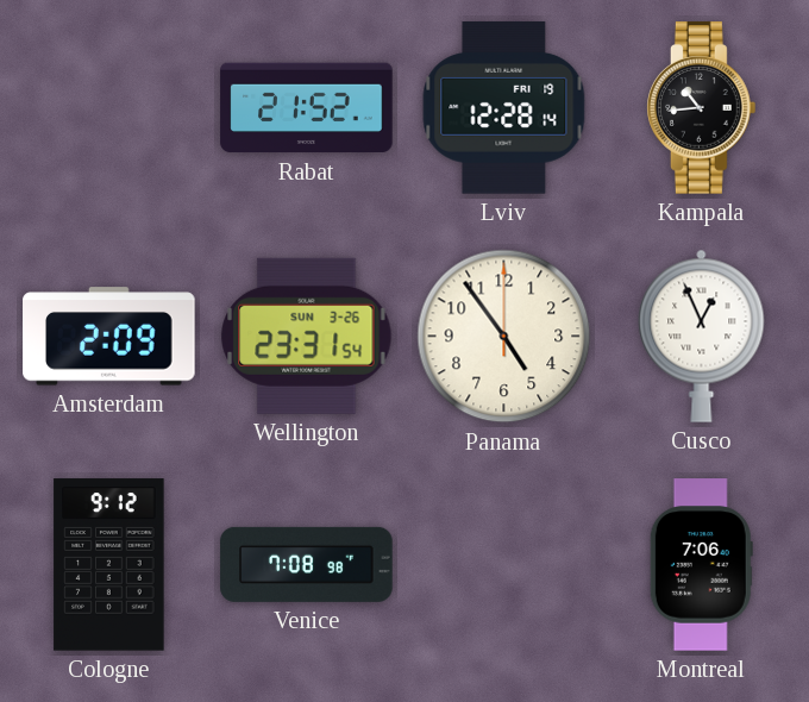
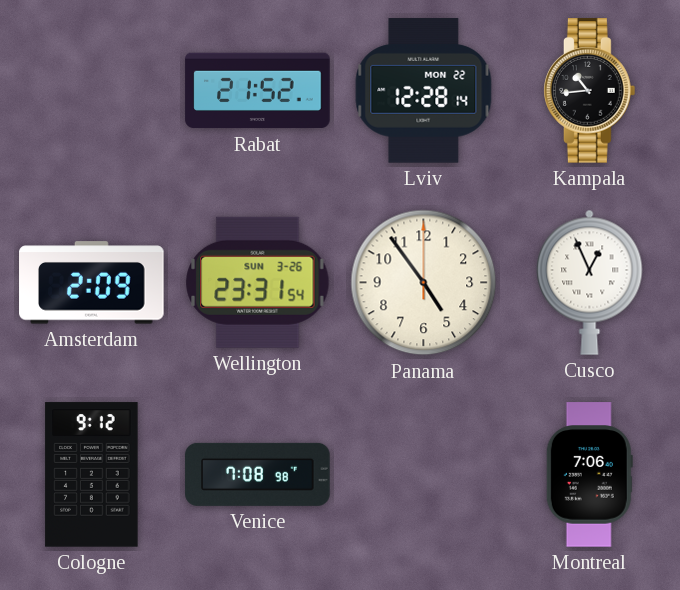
Lviv date: FRI 19 -> MON 22
